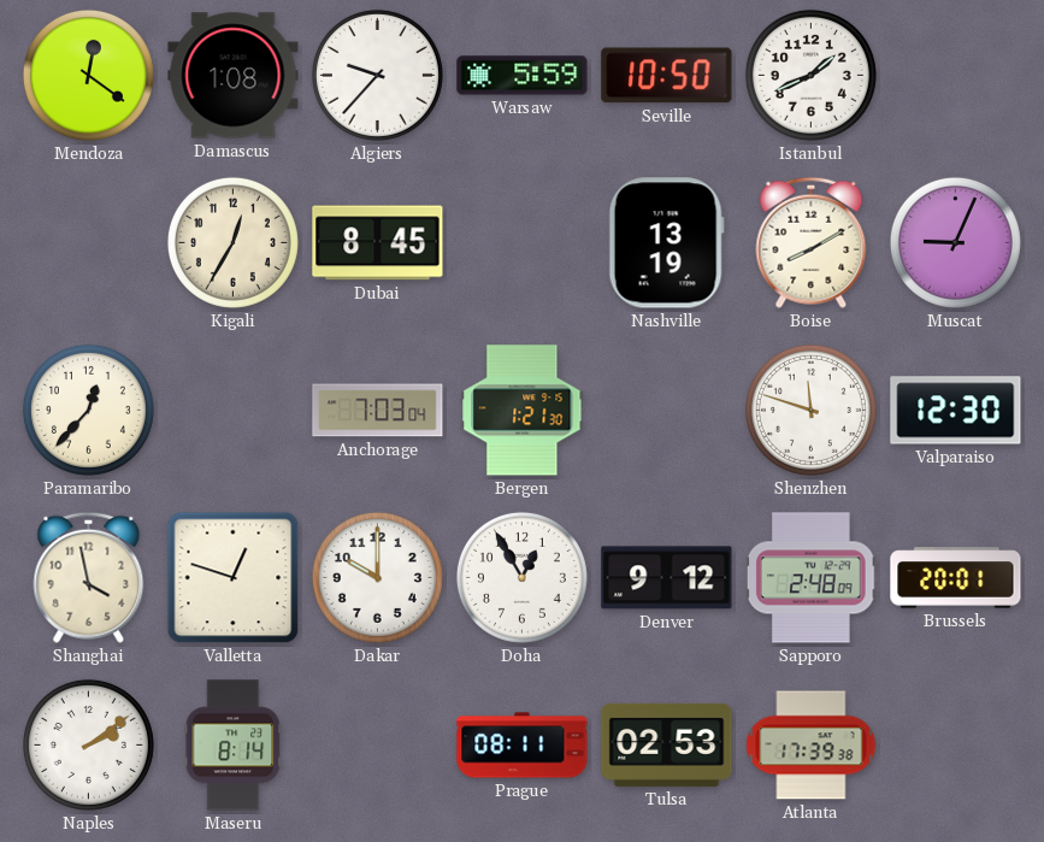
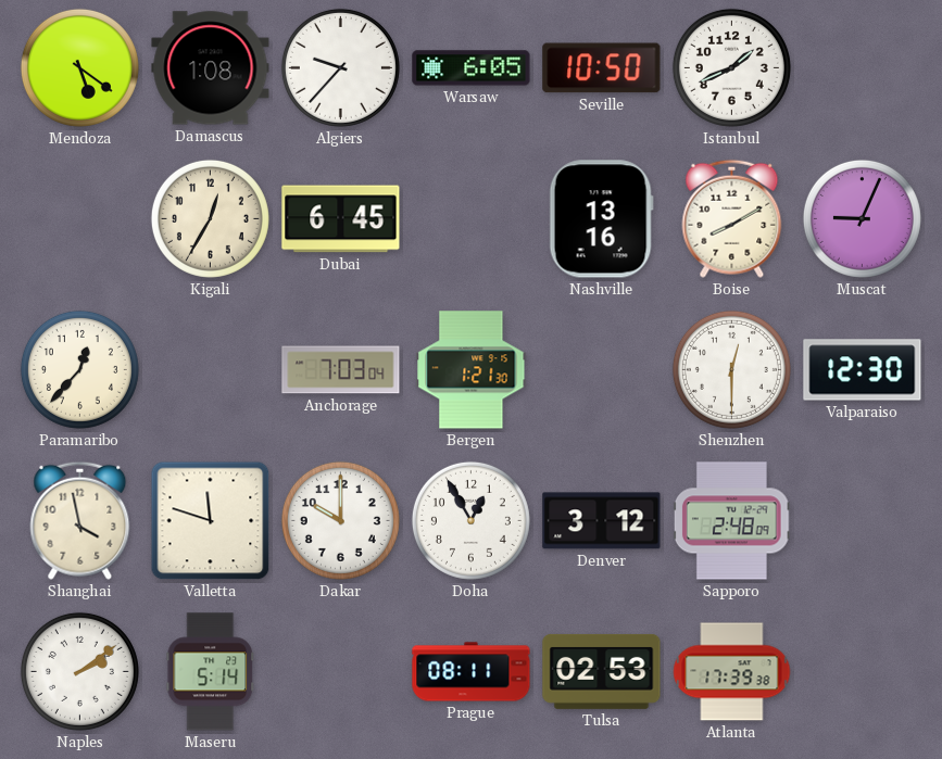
Mendoza: 12:21 -> 5:21
Warsaw: 5:59 -> 6:05
Dubai: 8:45 -> 6:45
Nashville: 13:19 -> 13:16
Shenzhen: 11:48 -> 12:30
Valletta: 12:48 -> 11:48
Denver: 9:12 -> 3:12
Brussels: 20:01 -> none
Maseru: 8:14 -> 5:14
